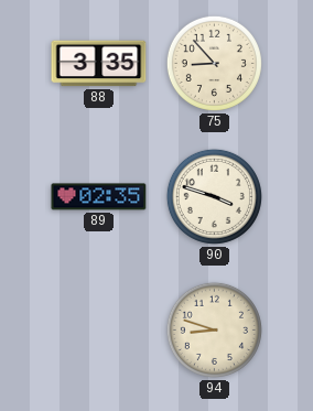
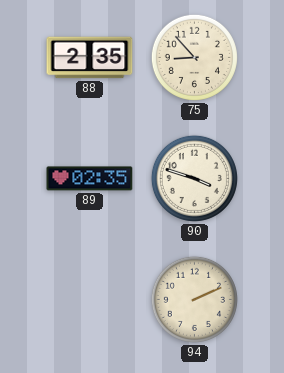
88: 3:35 -> 2:35
94: 8:48 -> 2:11
